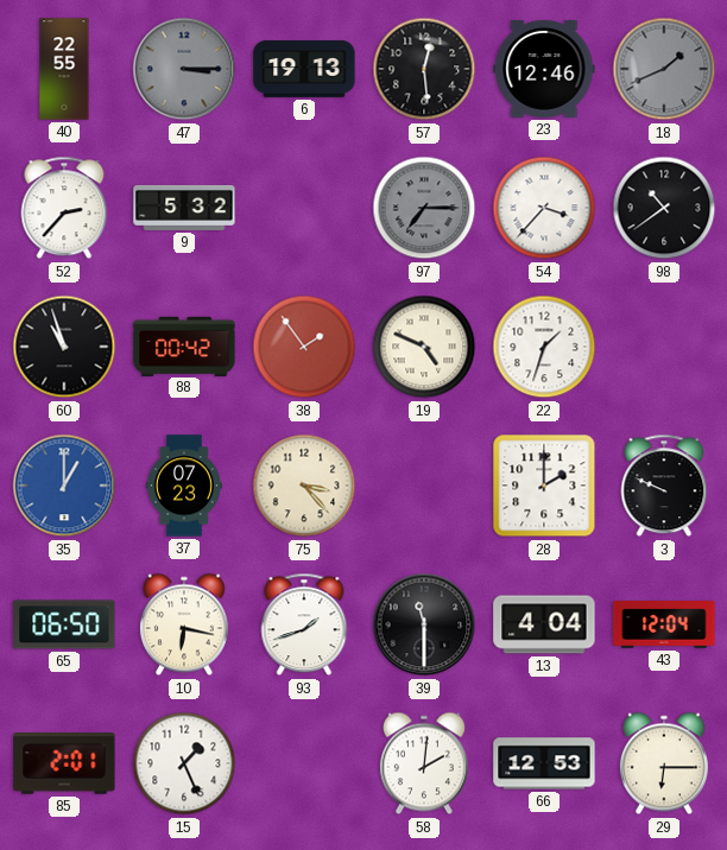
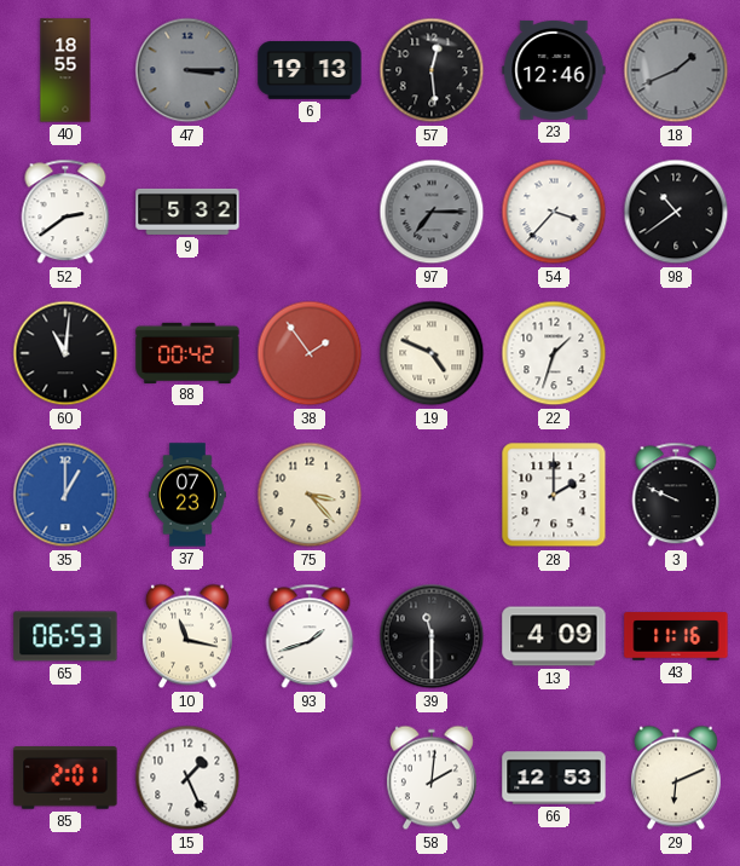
40: 22:55 -> 18:55
52: 2:37 -> 2:39
60: 10:57 -> 11:01
65: 06:50 -> 06:53
10: 6:17 -> 11:17
13: 4:04 -> 4:09
43: 12:04 -> 11:16
29: 6:15 -> 6:11
